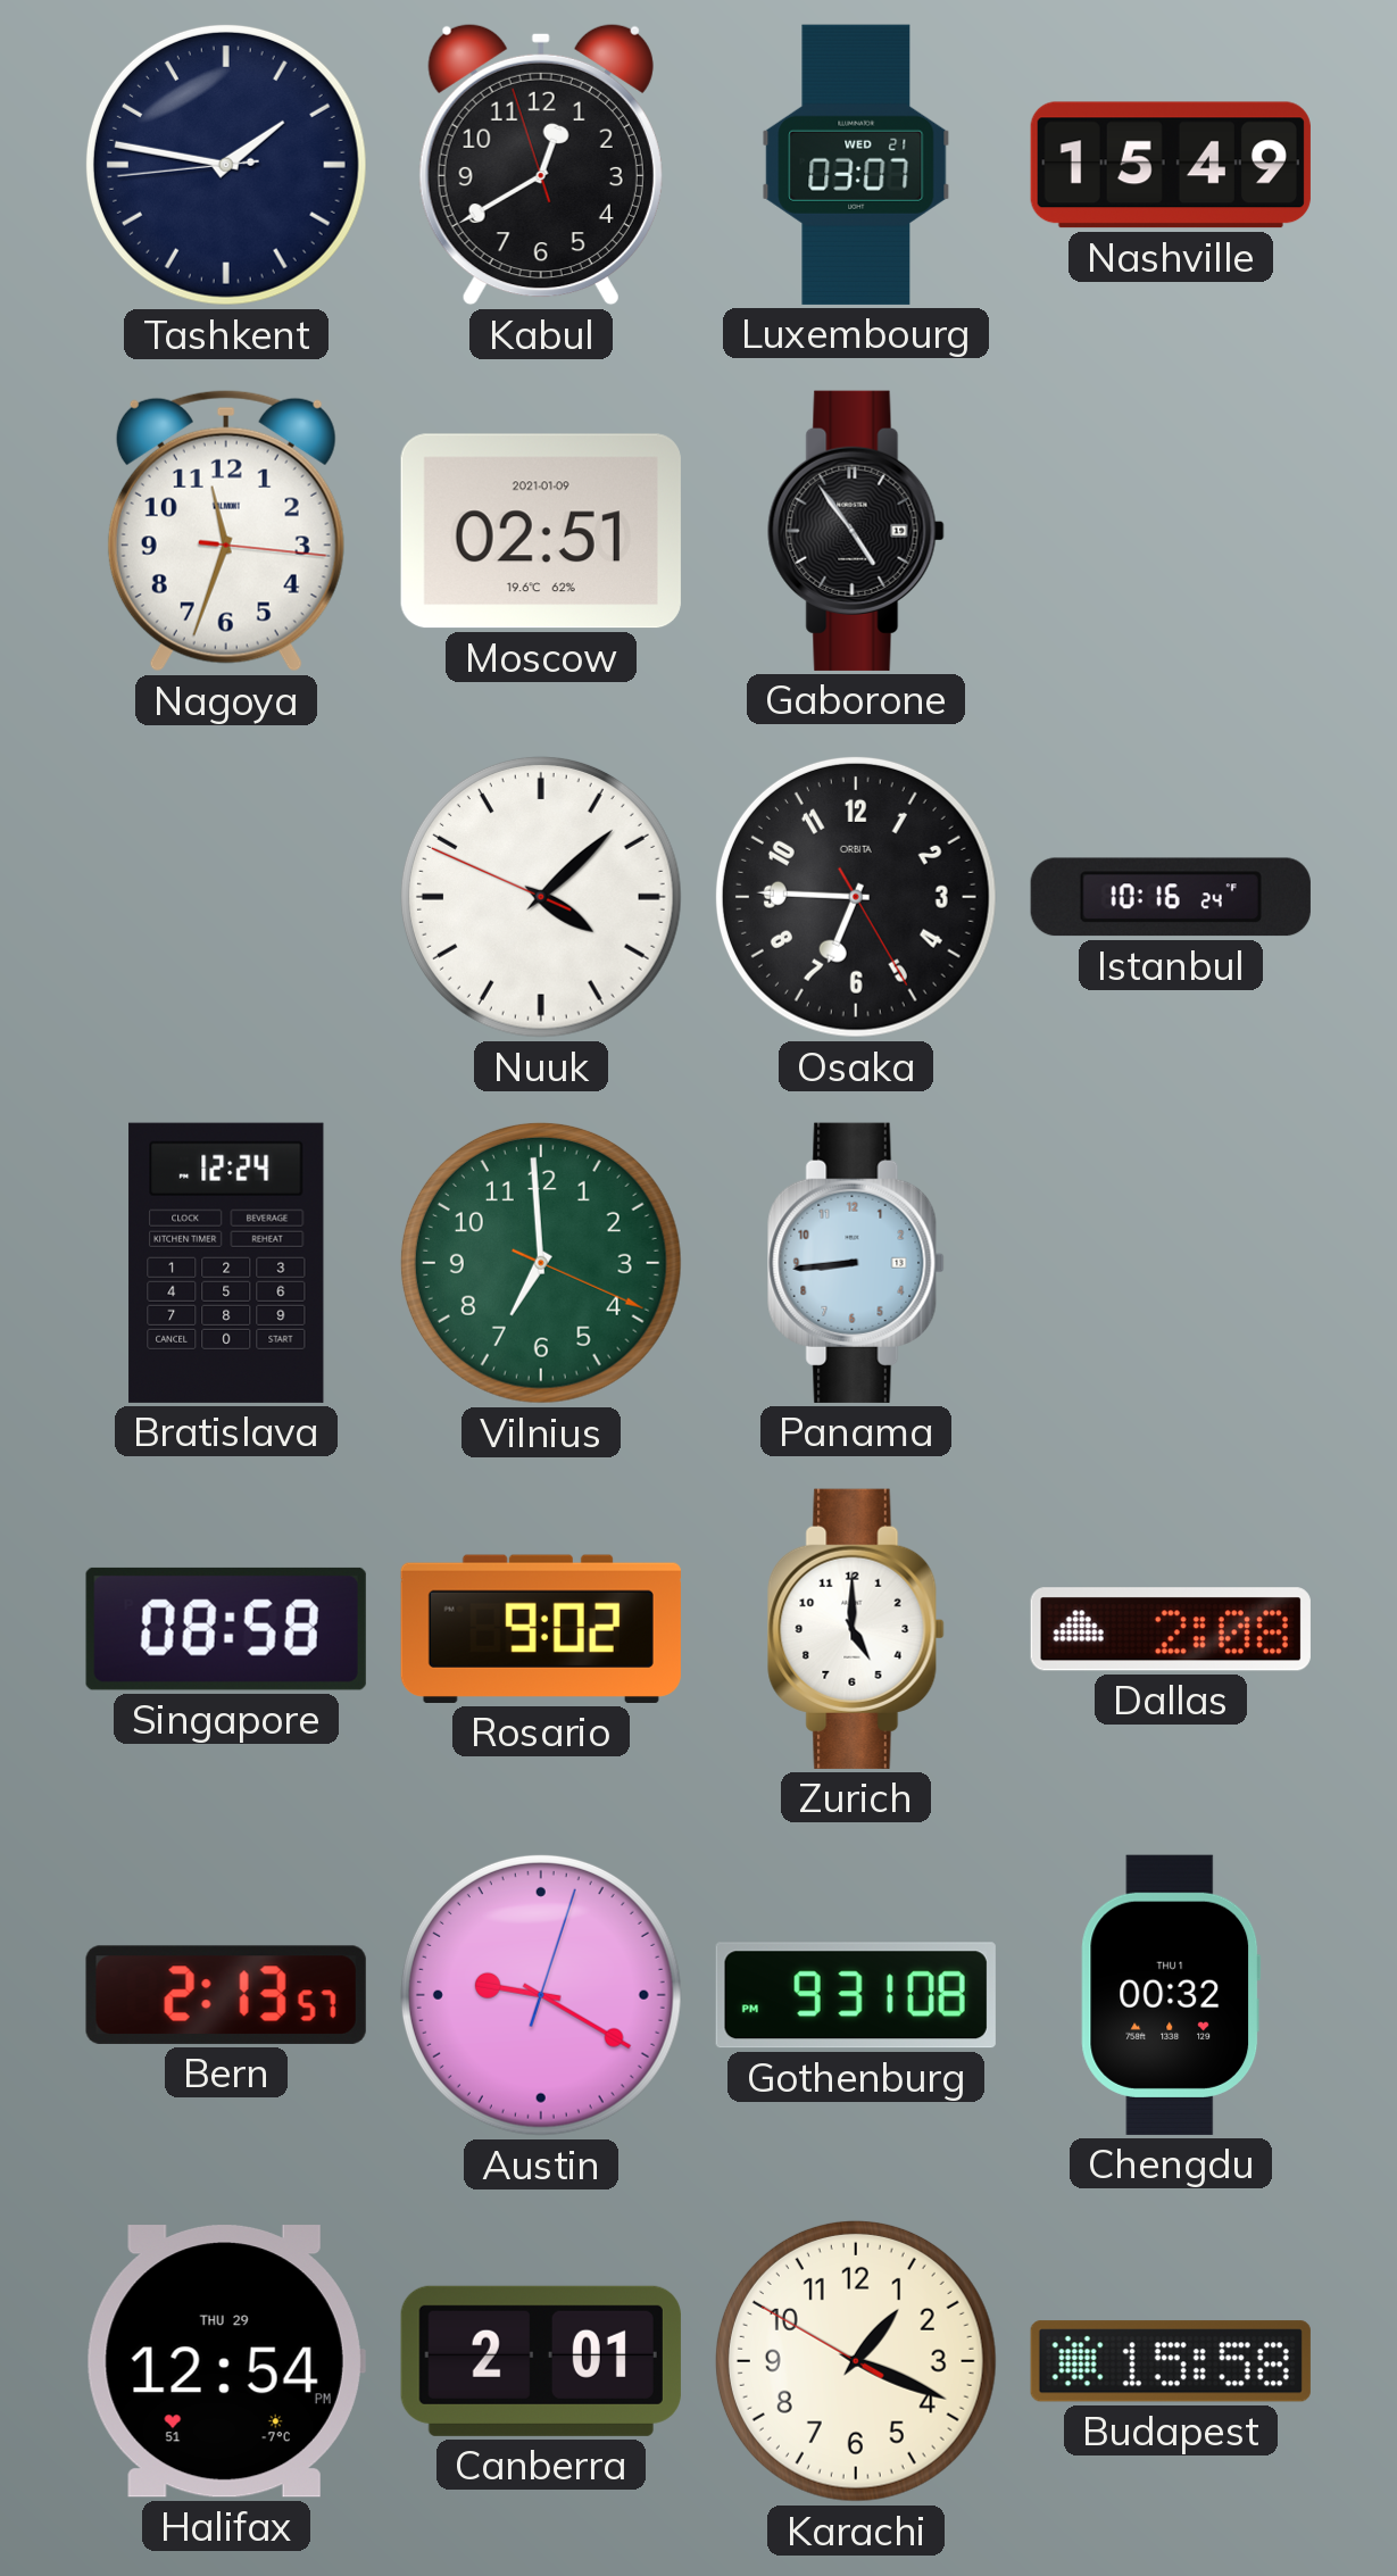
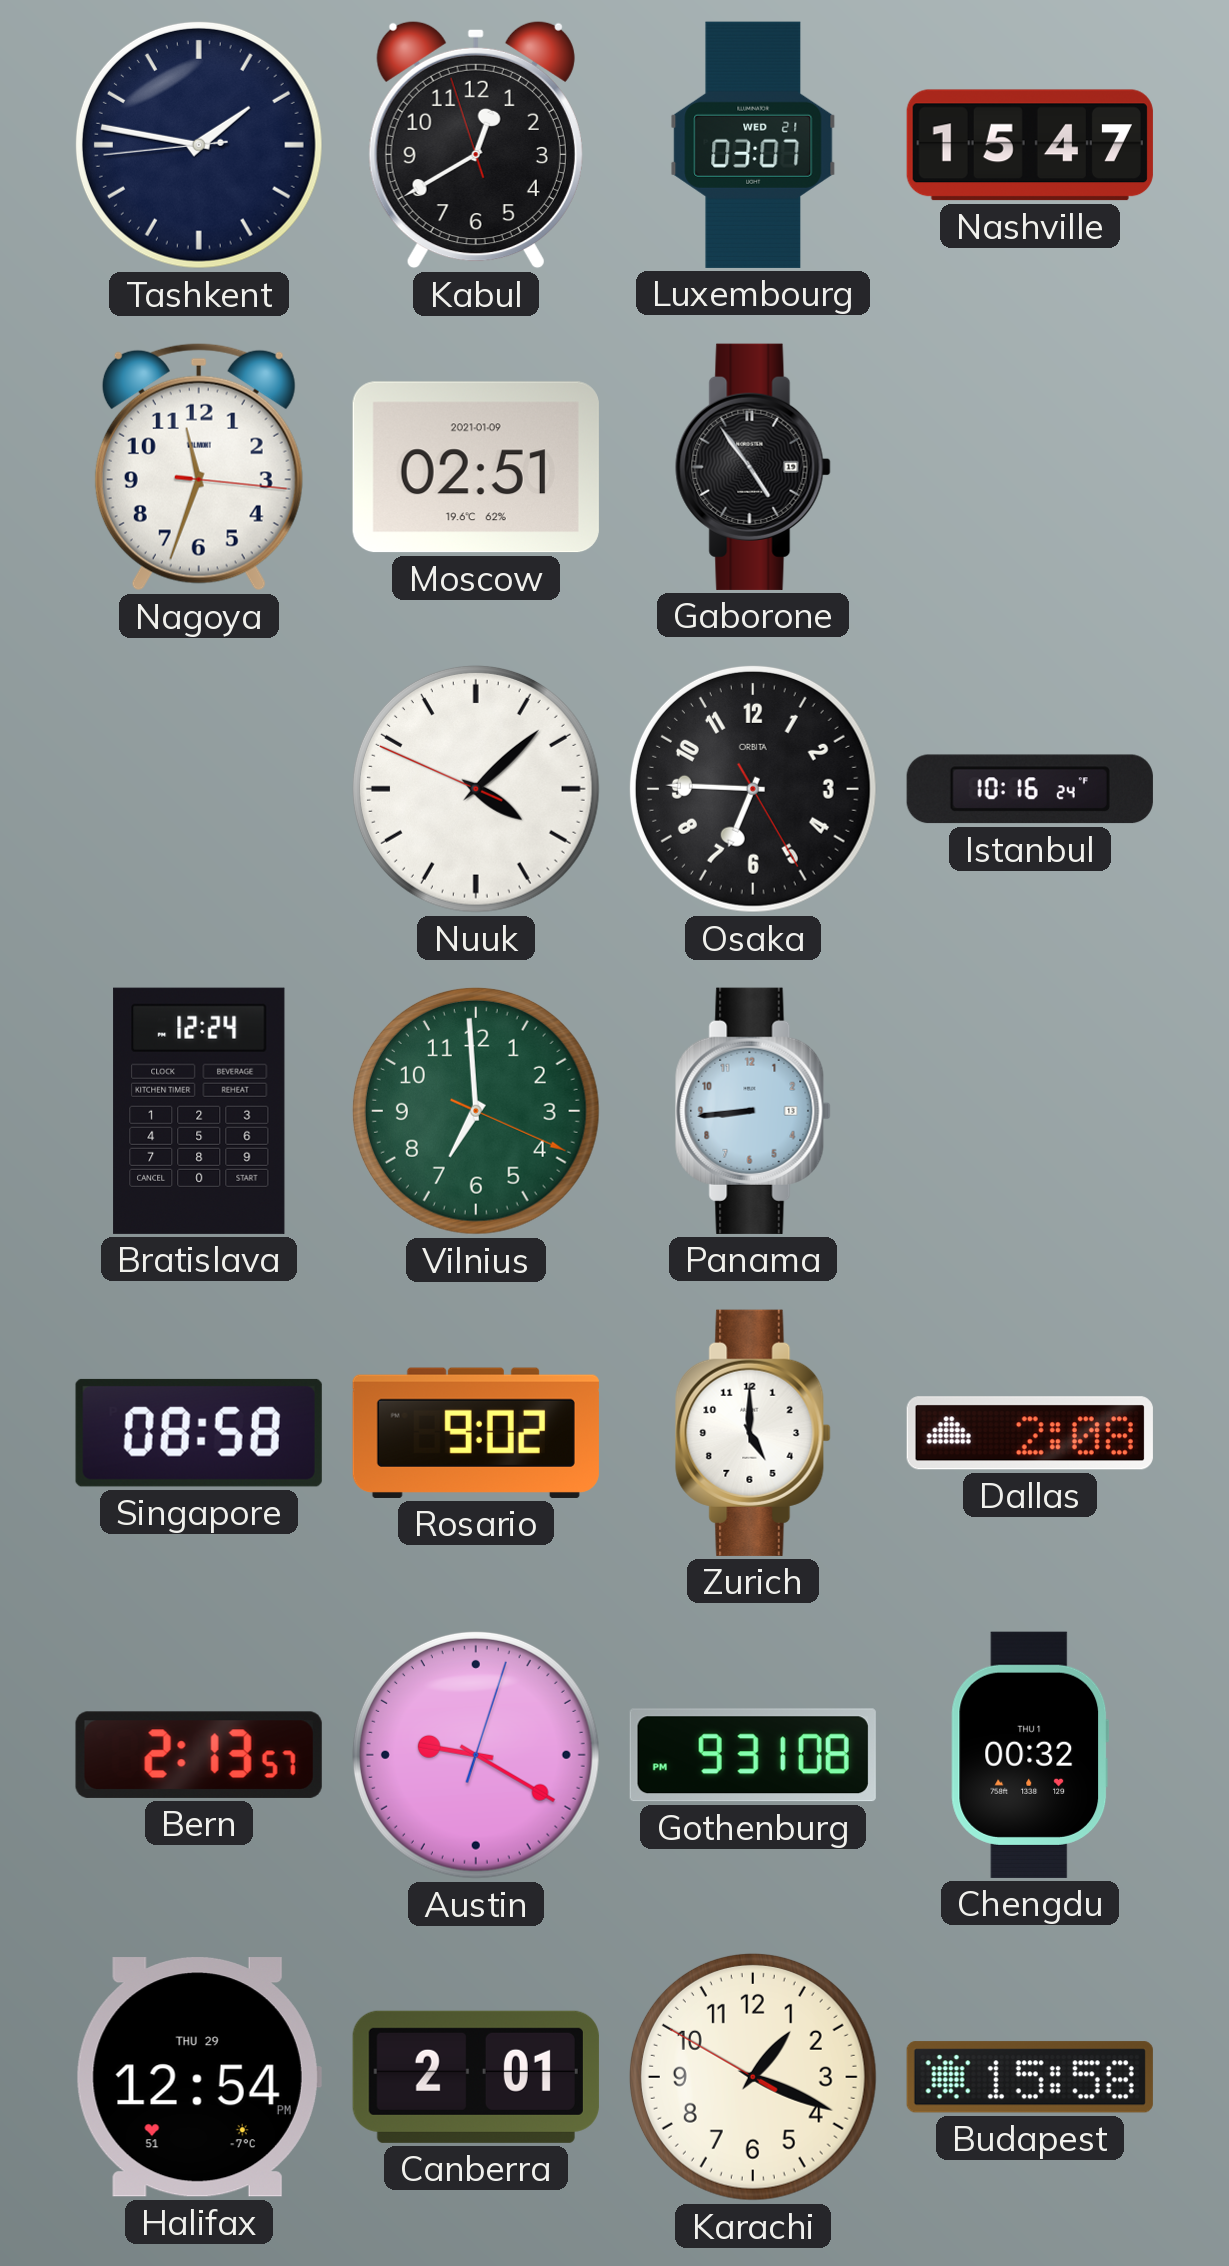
Nashville: 15:49 -> 15:47
